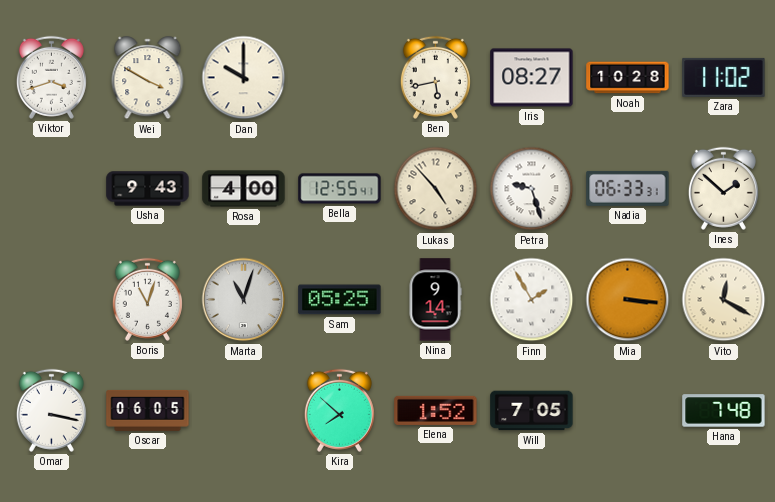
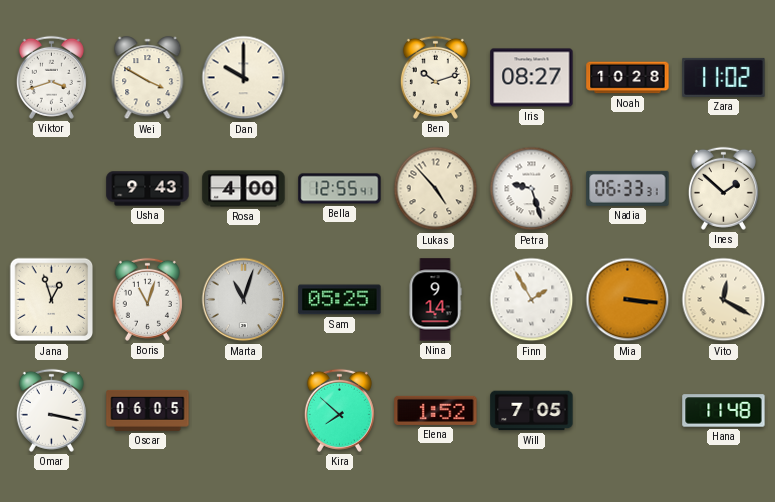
Ben: 5:43 -> 10:12
Jana: none -> 12:57
Hana: 7:48 -> 11:48
